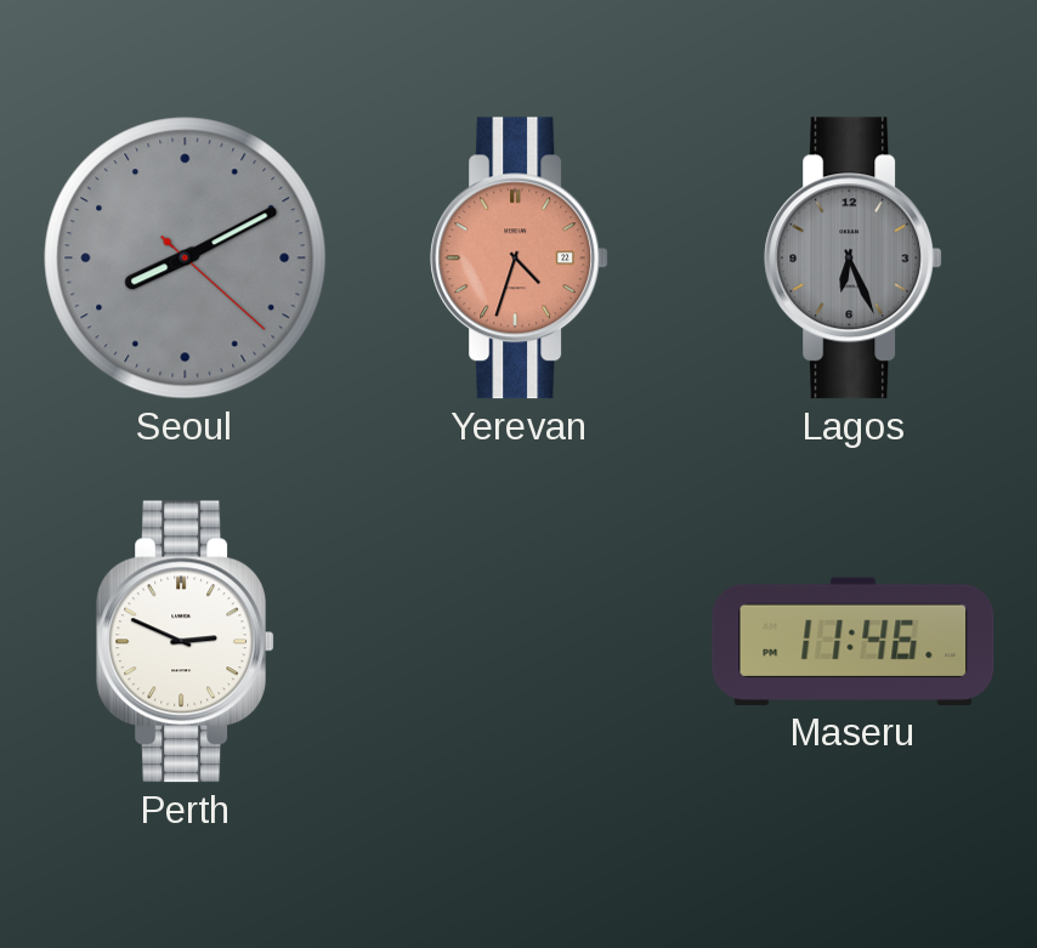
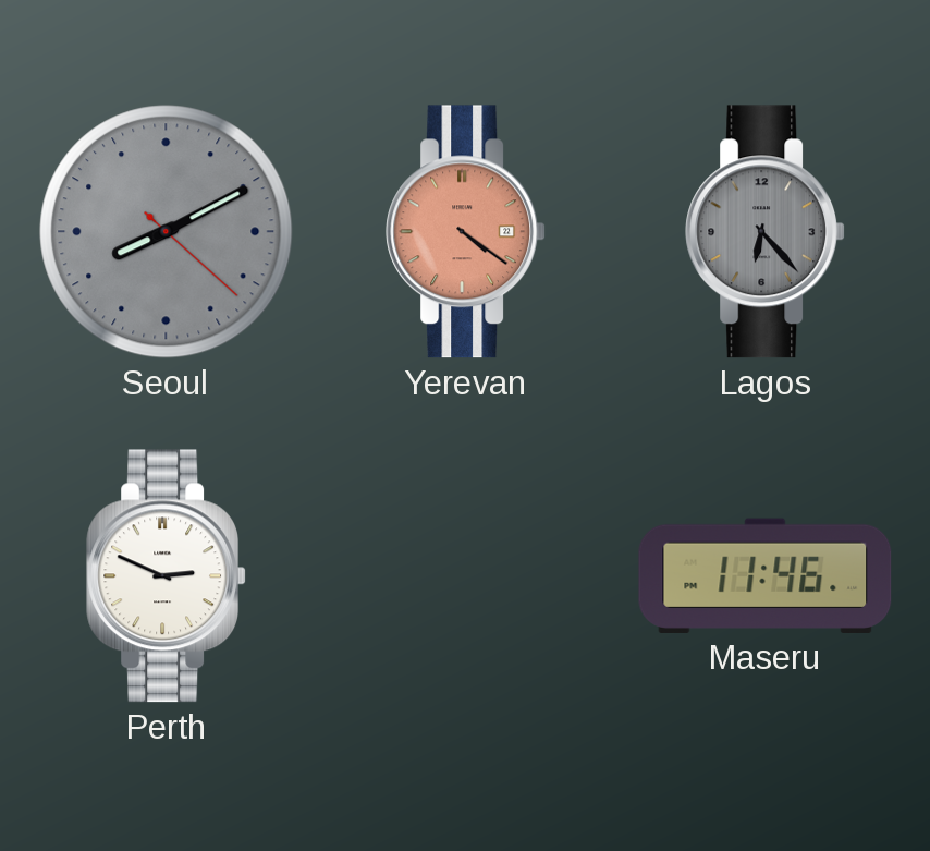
Yerevan: 4:33 -> 4:21
Lagos: 6:26 -> 6:23
